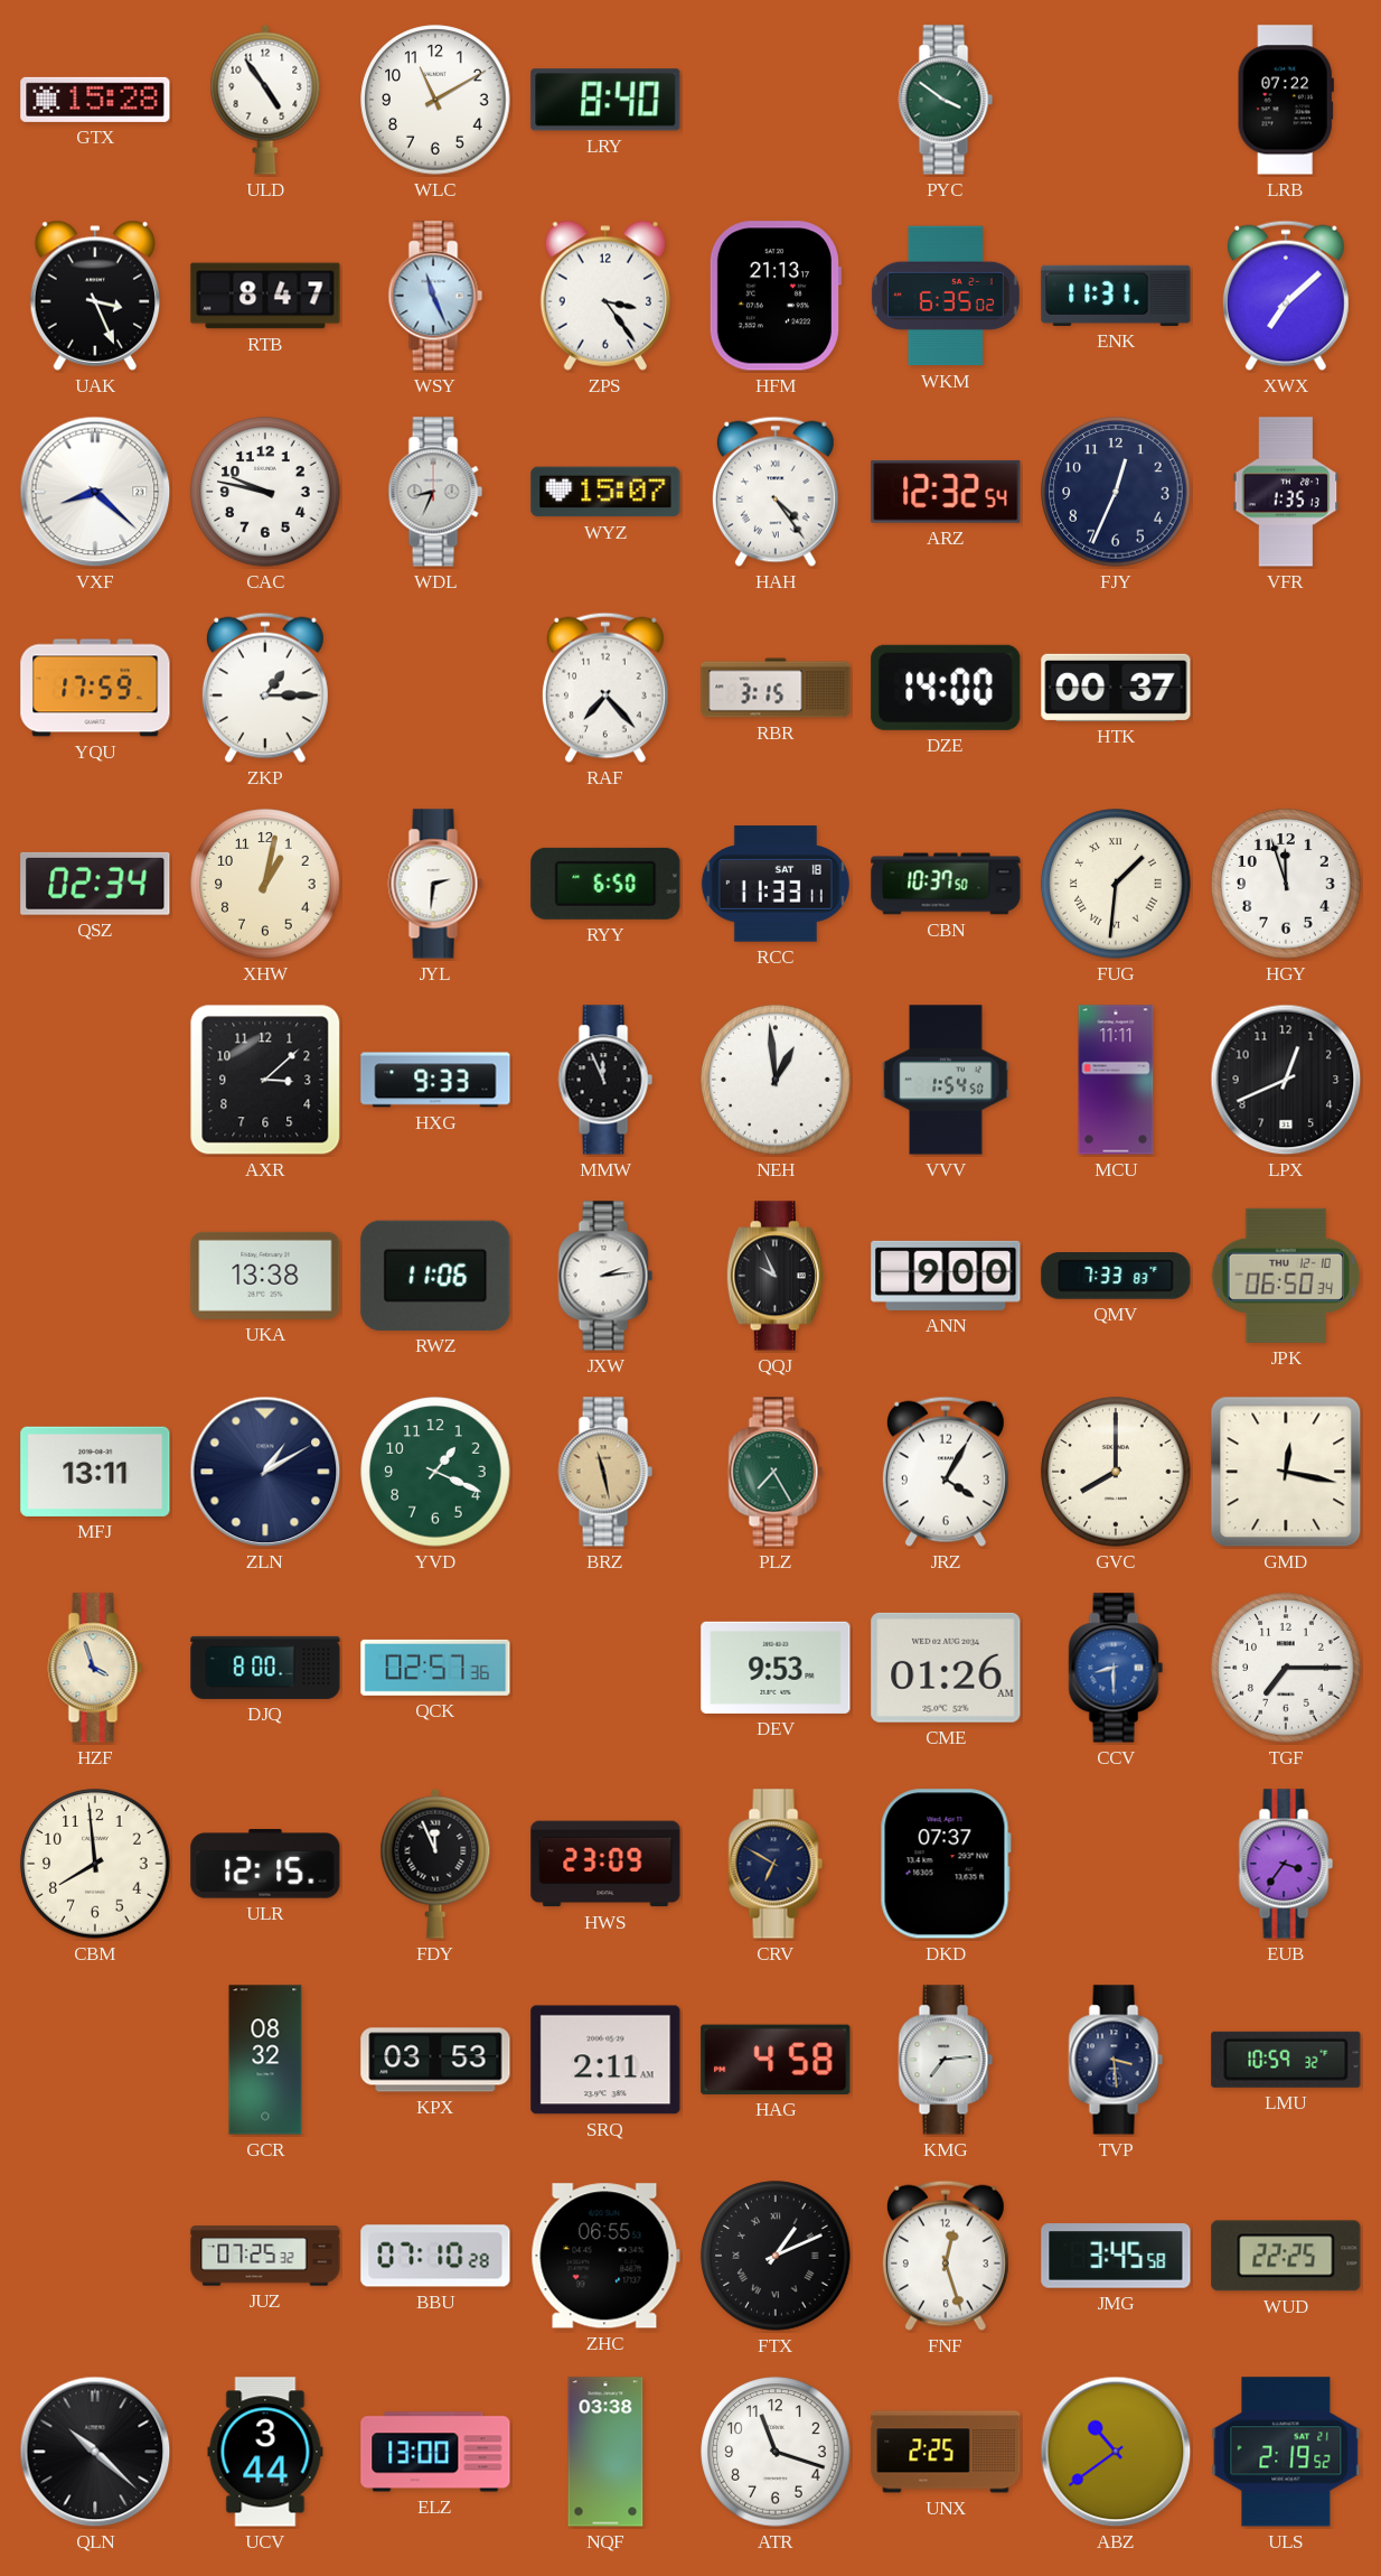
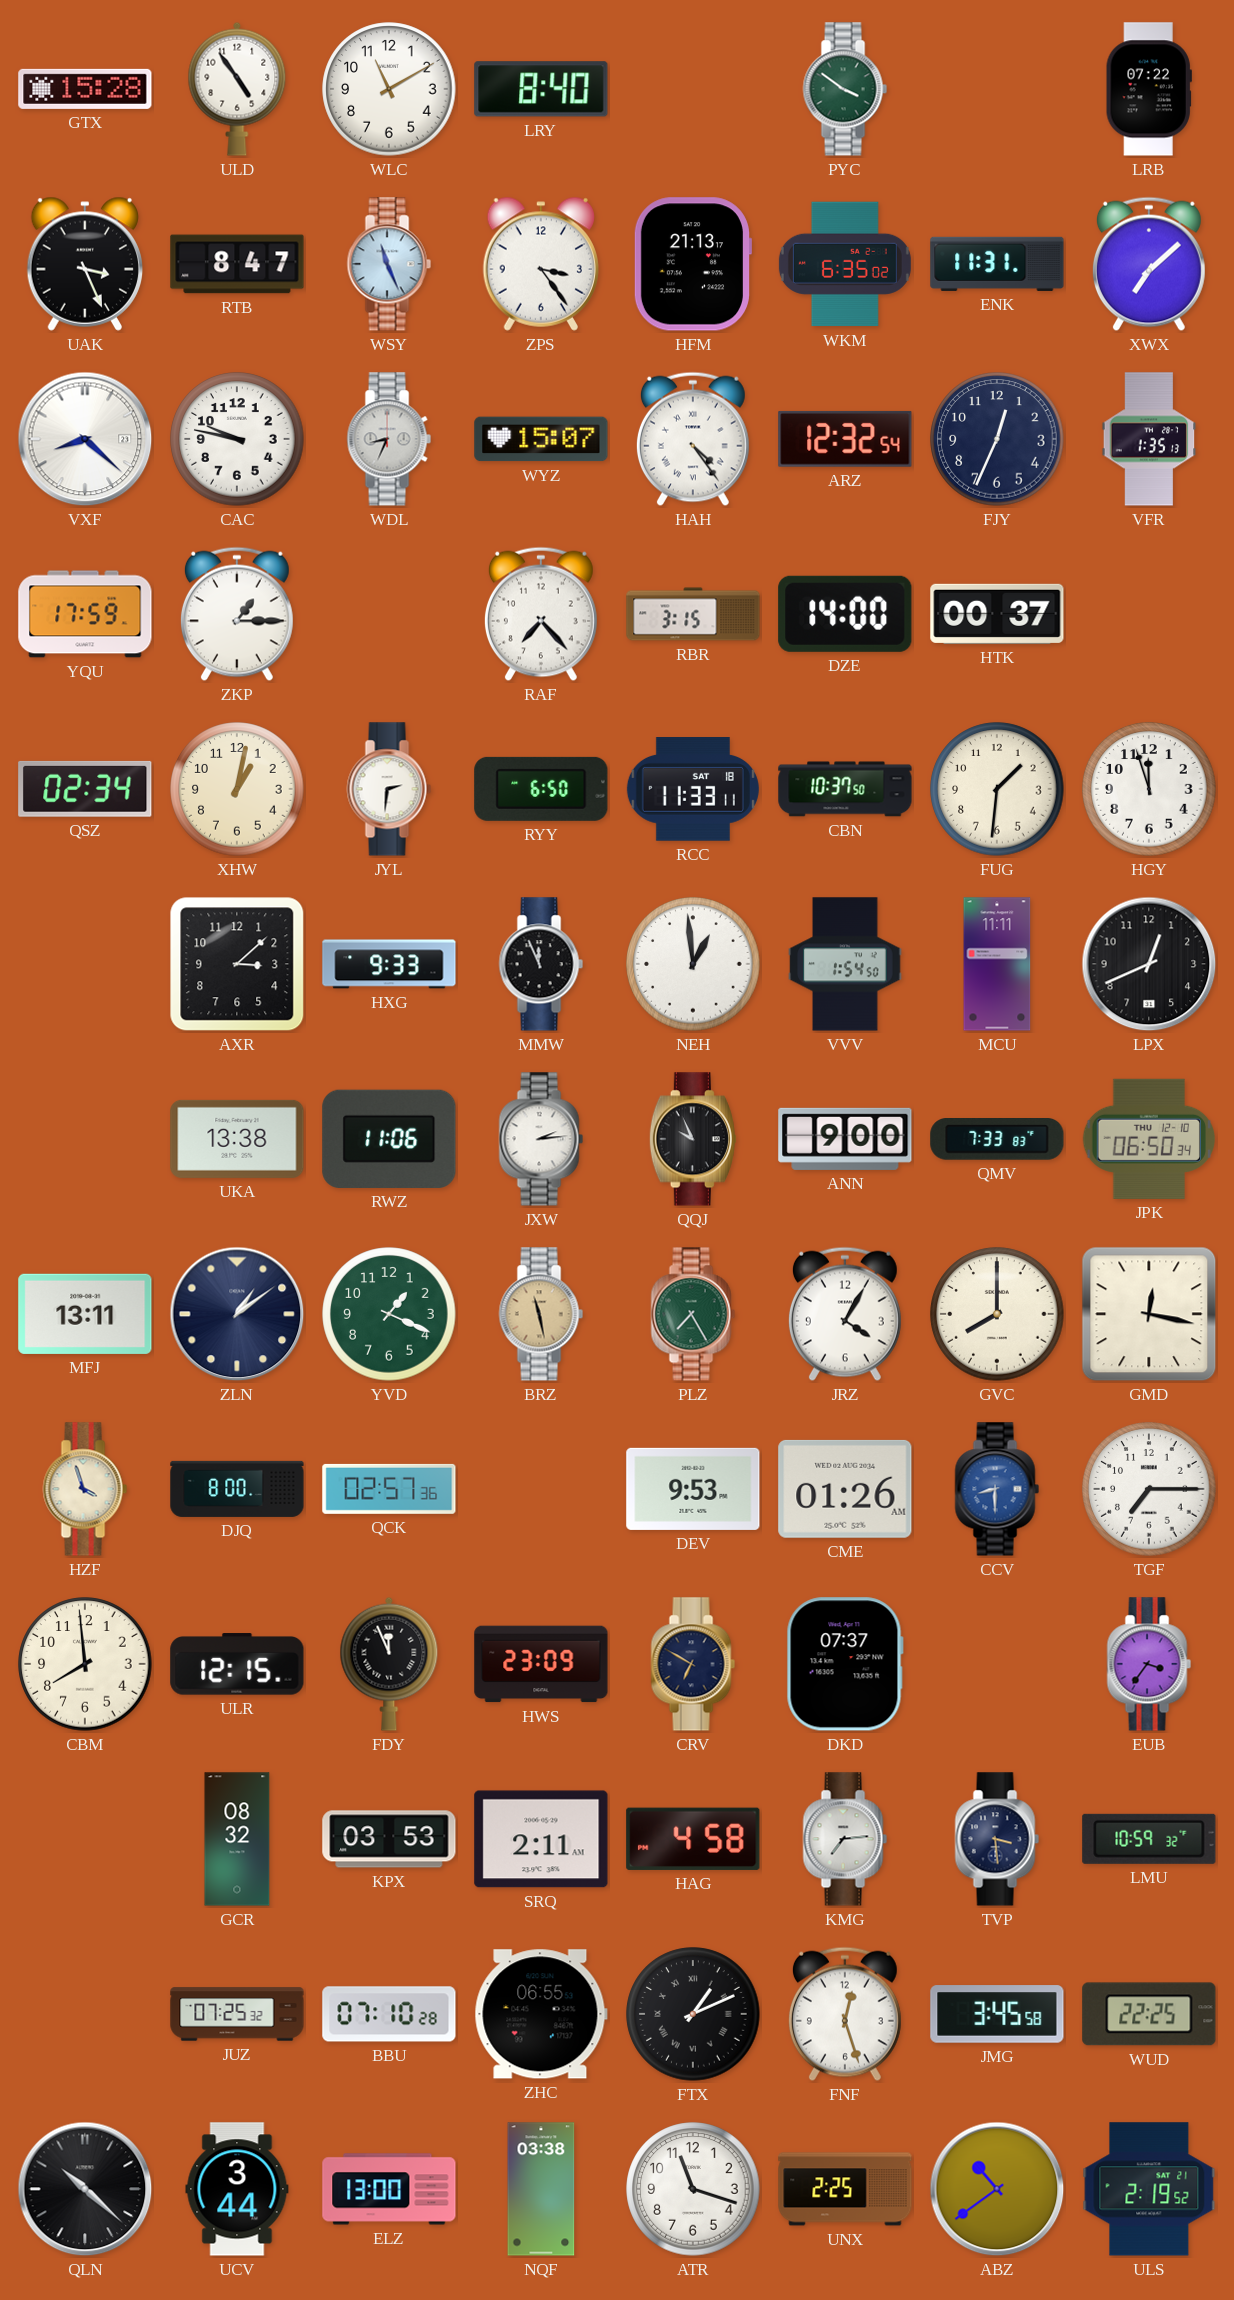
FUG numerals: Roman -> Arabic
ZLN: 1:10 -> 1:09
